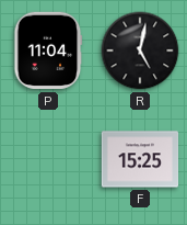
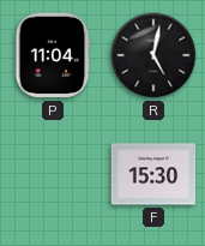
F: 15:25 -> 15:30
